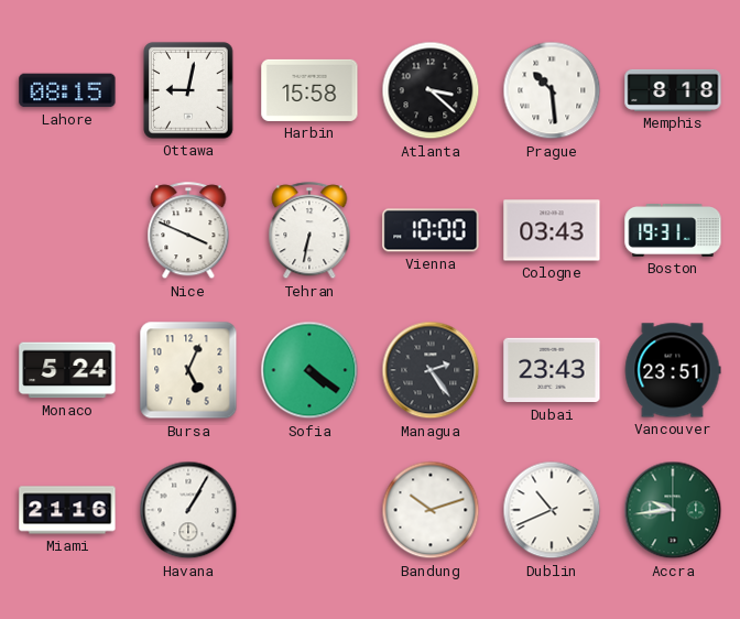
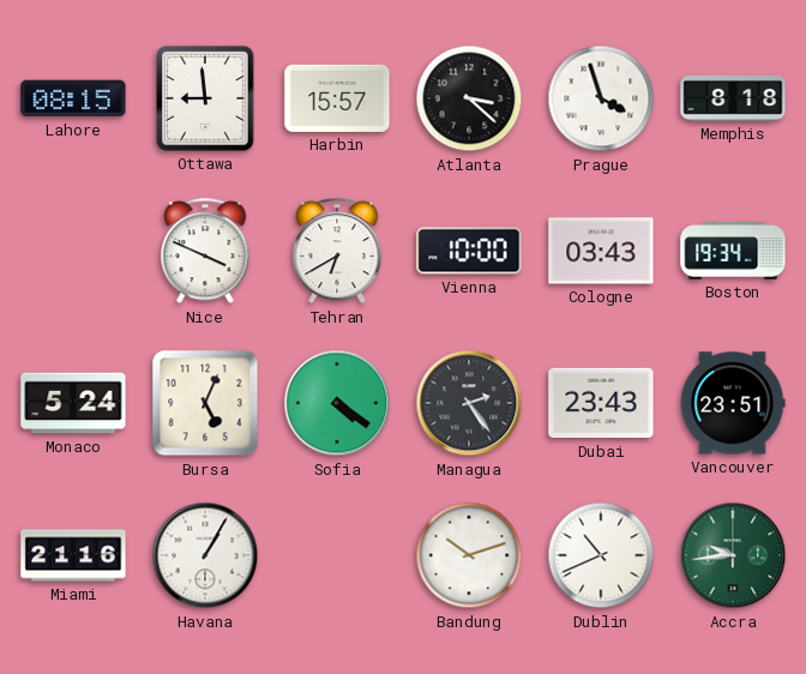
Ottawa: 9:02 -> 8:59
Harbin: 15:58 -> 15:57
Prague: 10:29 -> 3:57
Tehran: 6:32 -> 6:40
Boston: 19:31 -> 19:34
